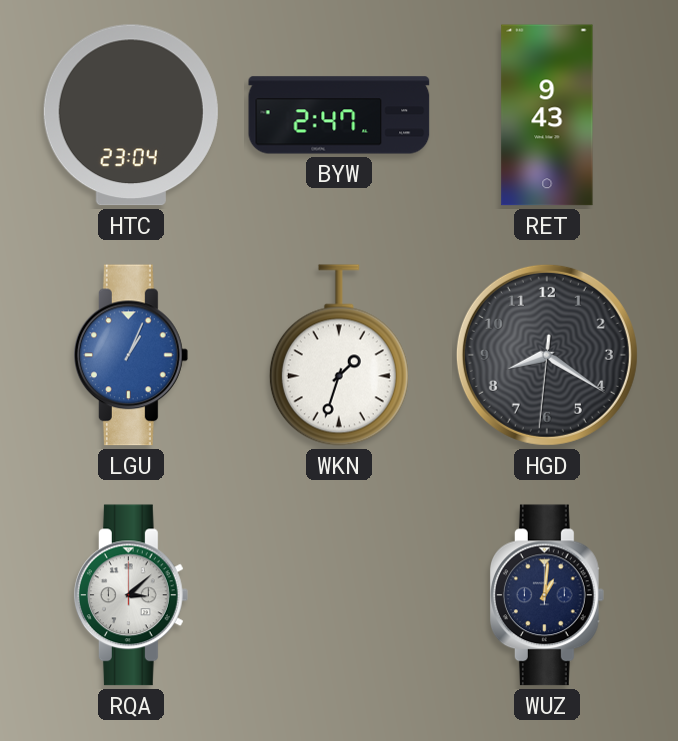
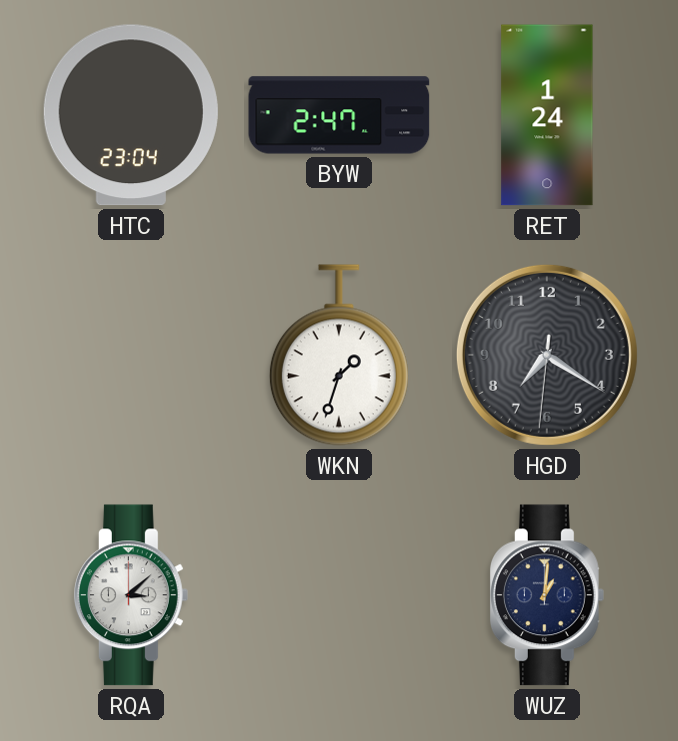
RET: 9:43 -> 1:24
LGU: 1:04 -> none
HGD: 8:20 -> 7:20
